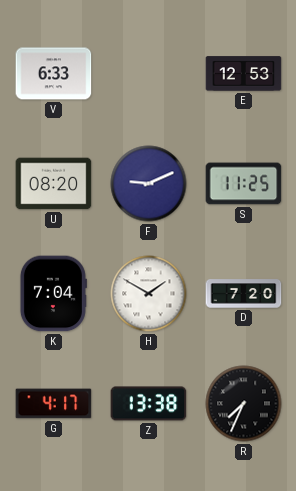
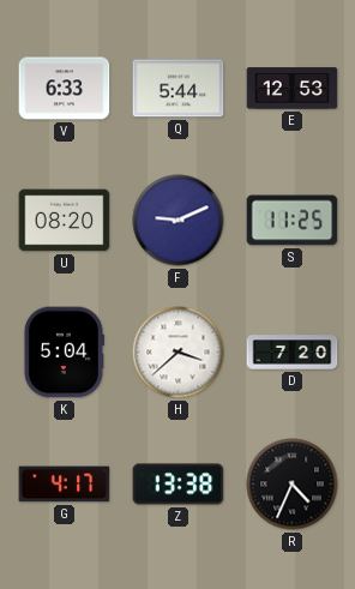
Q: none -> 5:44
K: 7:04 -> 5:04
H: 1:50 -> 3:38
R: 7:34 -> 4:34
